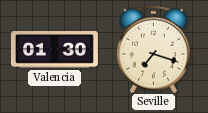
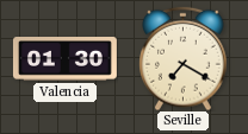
Seville: 7:18 -> 7:20
